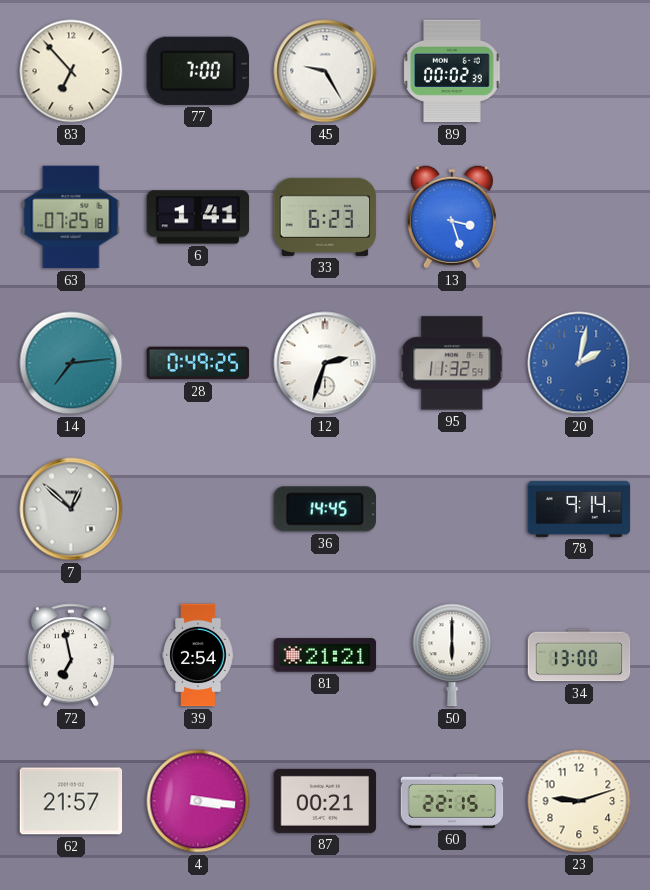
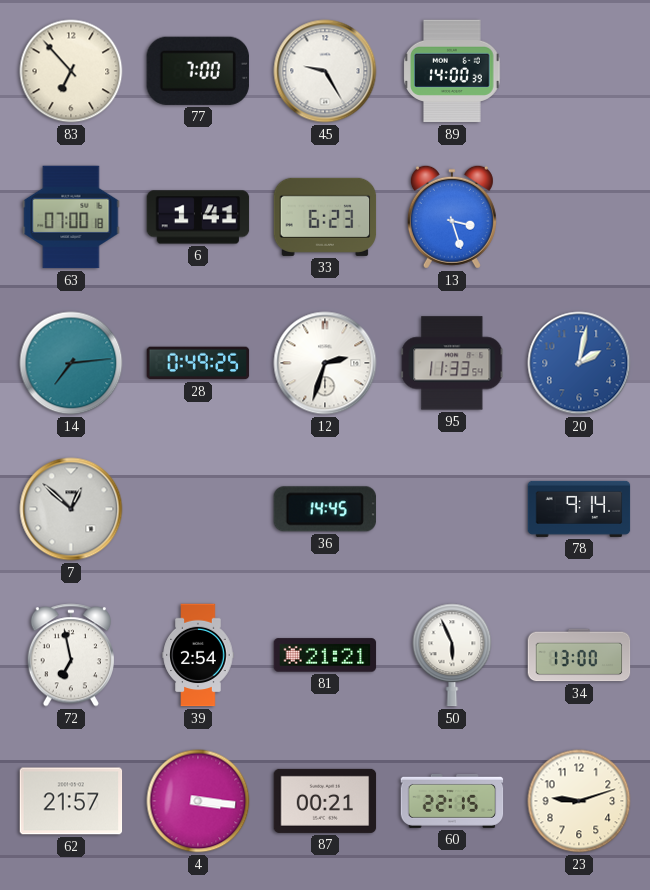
89: 00:02 -> 14:00
63: 07:25 -> 07:00
95: 11:32 -> 11:33
50: 6:00 -> 5:56
